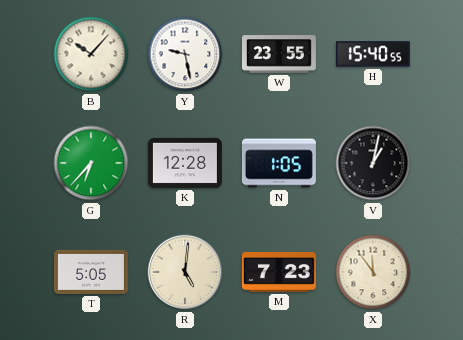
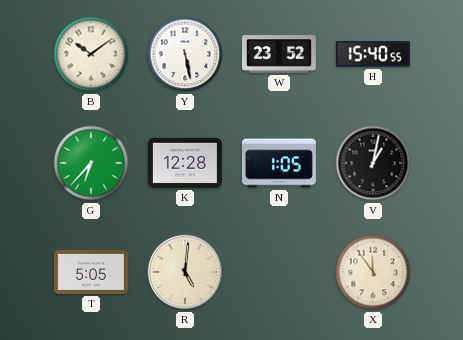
B: 10:07 -> 10:09
Y: 9:28 -> 5:28
W: 23:55 -> 23:52
M: 7:23 -> none
